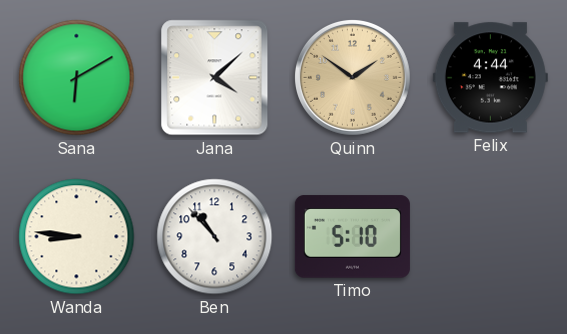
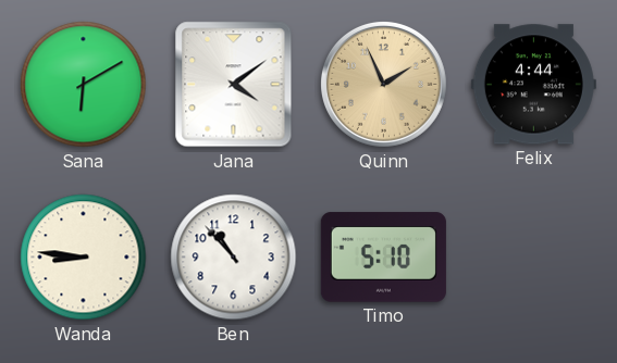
Jana: 4:08 -> 4:09
Quinn: 1:51 -> 1:56
